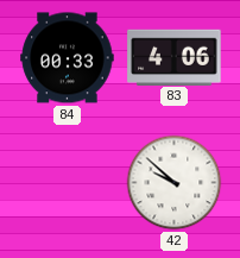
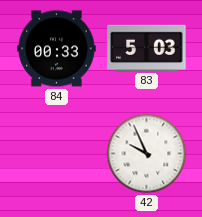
83: 4:06 -> 5:03
42: 9:52 -> 9:56
